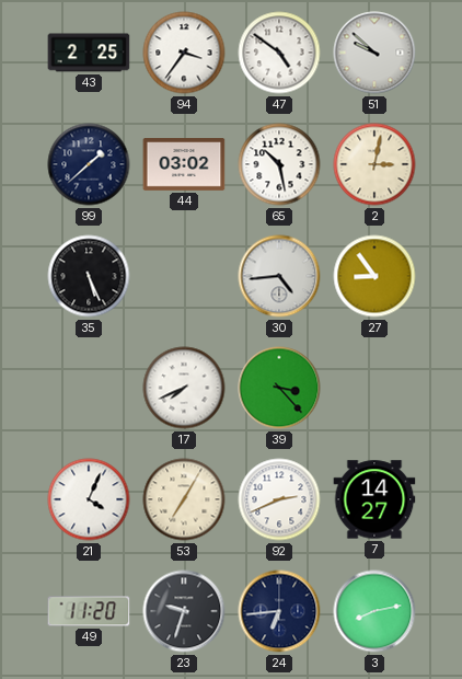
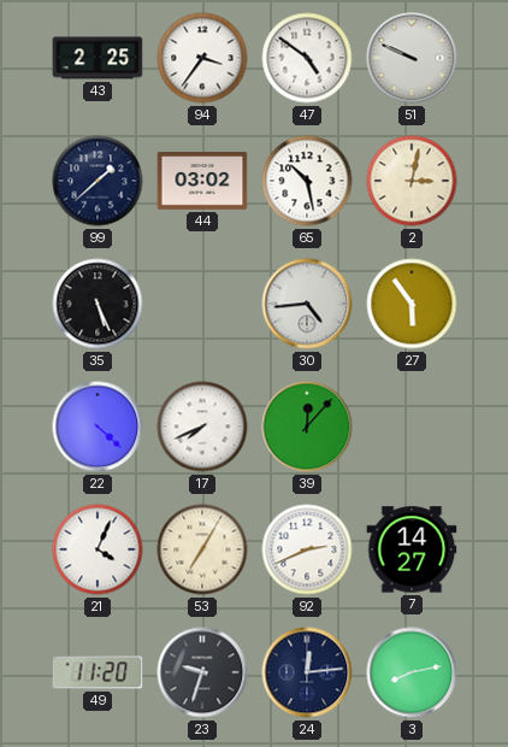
51: 9:52 -> 9:49
27: 8:54 -> 5:54
22: none -> 4:22
39: 3:23 -> 12:07
24: 6:44 -> 12:14
